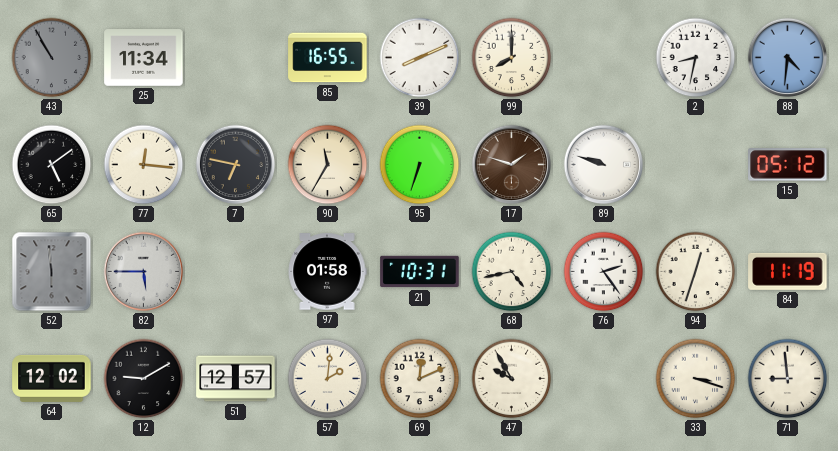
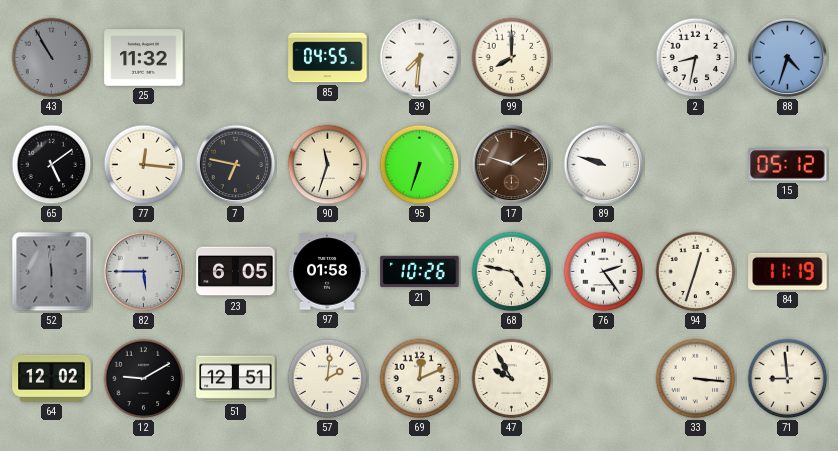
25: 11:34 -> 11:32
85: 16:55 -> 04:55
39: 8:11 -> 7:31
88: 4:31 -> 4:33
90: 11:35 -> 11:33
23: none -> 6:05
21: 10:31 -> 10:26
68: 4:43 -> 4:47
51: 12:57 -> 12:51
33: 3:18 -> 3:16
